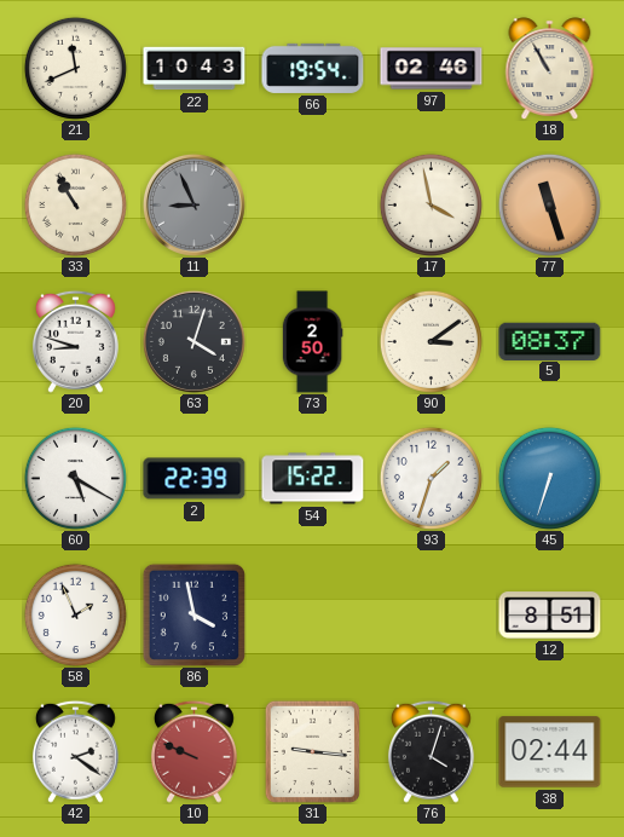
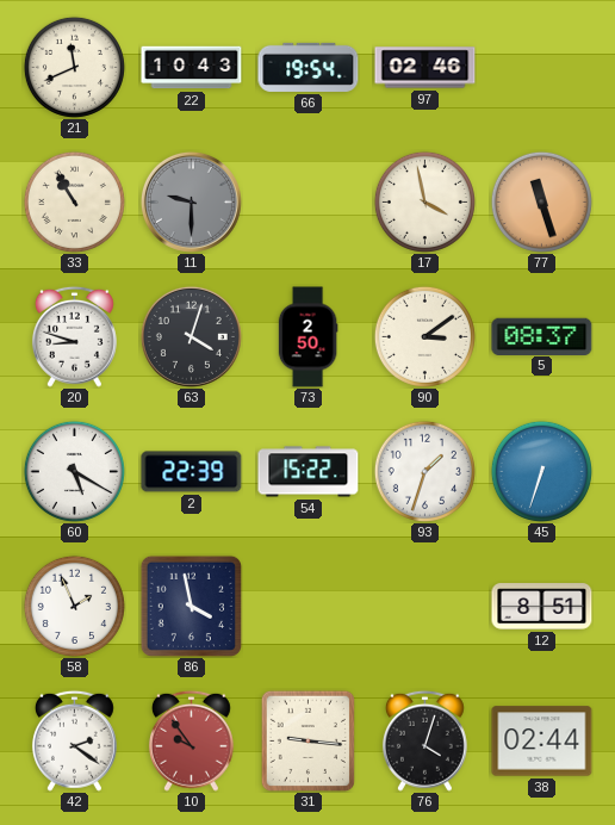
18: 10:55 -> none
11: 8:56 -> 9:30
10: 9:49 -> 9:54
